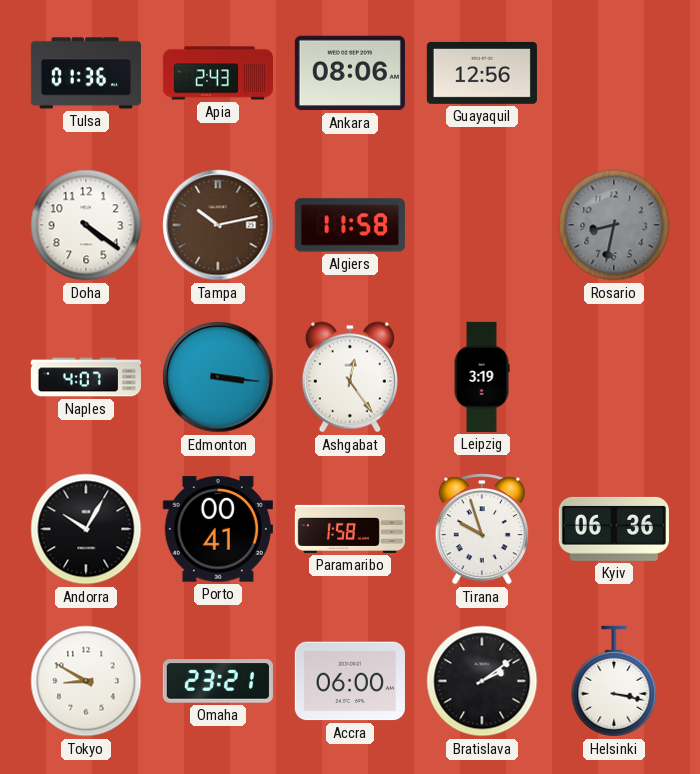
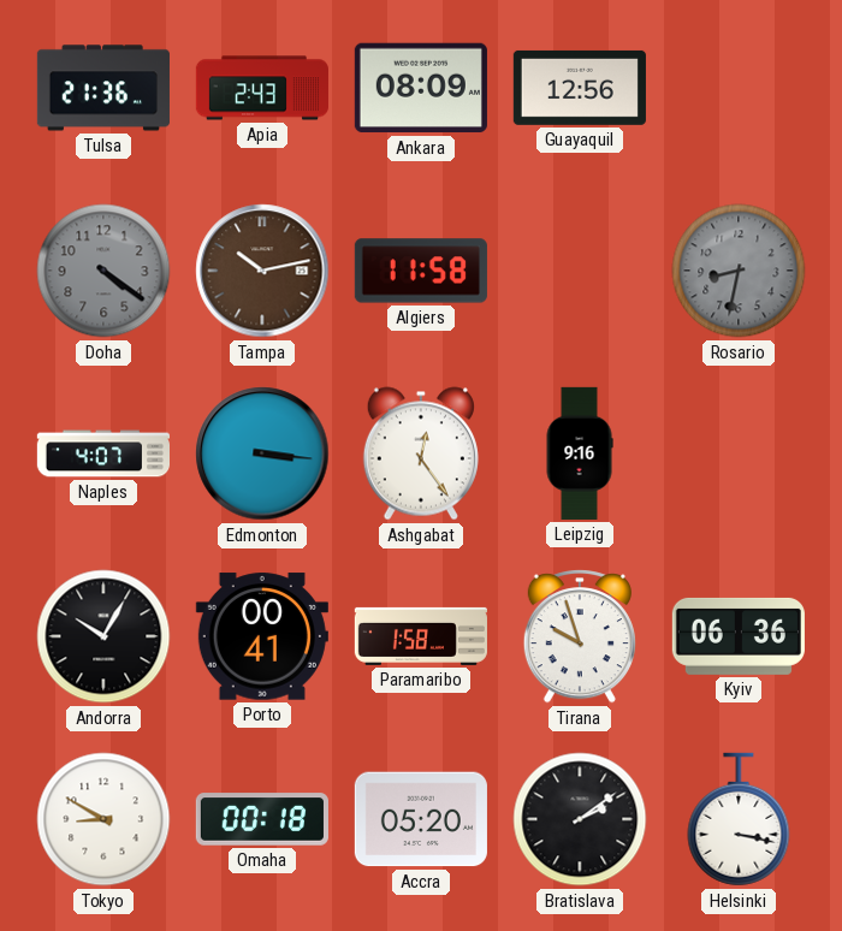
Tulsa: 01:36 -> 21:36
Ankara: 08:06 -> 08:09
Doha dial: white -> grey
Leipzig: 3:19 -> 9:16
Omaha: 23:21 -> 00:18
Accra: 06:00 -> 05:20
